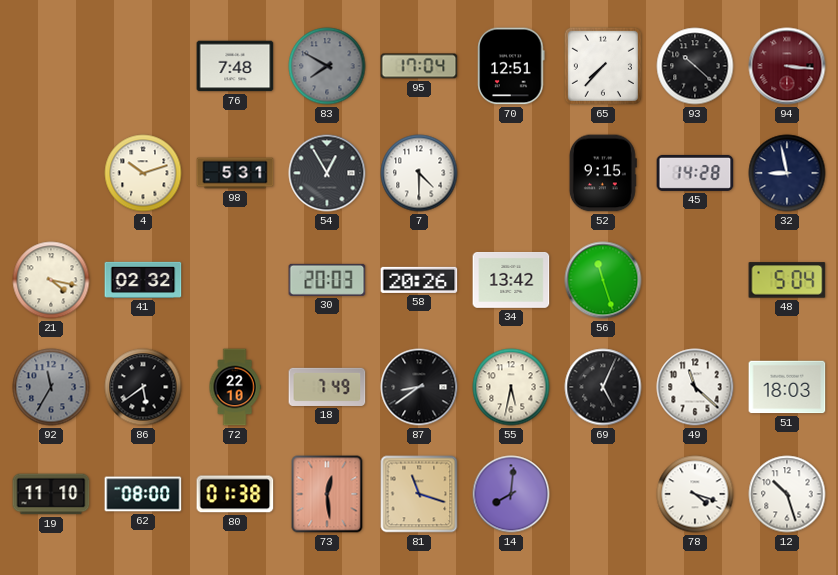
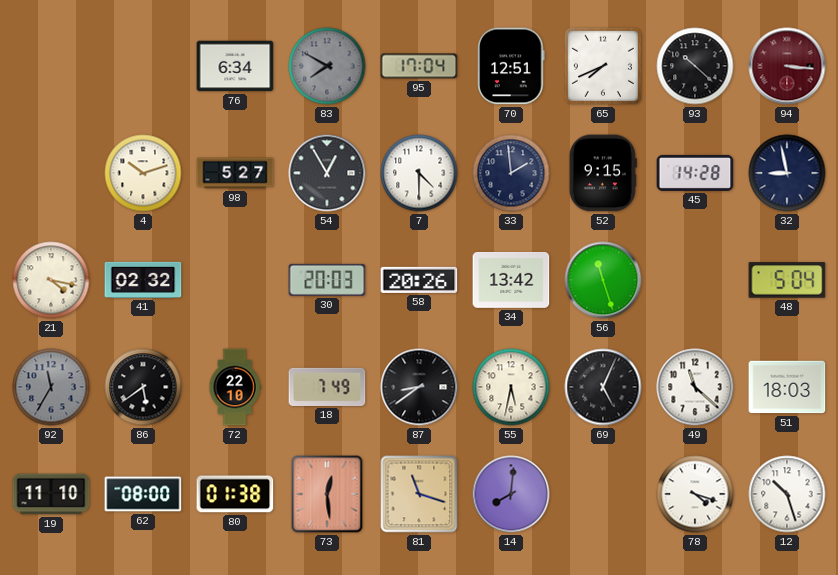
76: 7:48 -> 6:34
65: 7:37 -> 7:41
98: 5:31 -> 5:27
33: none -> 1:59
